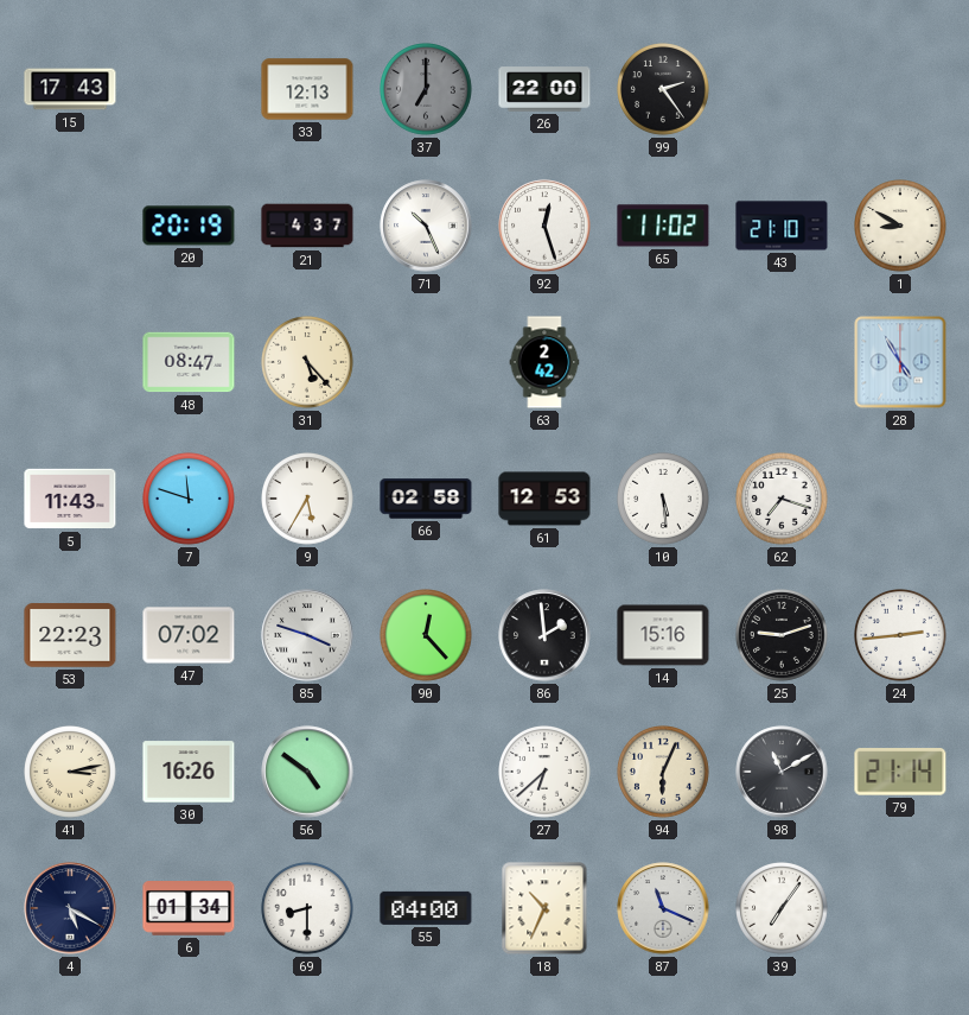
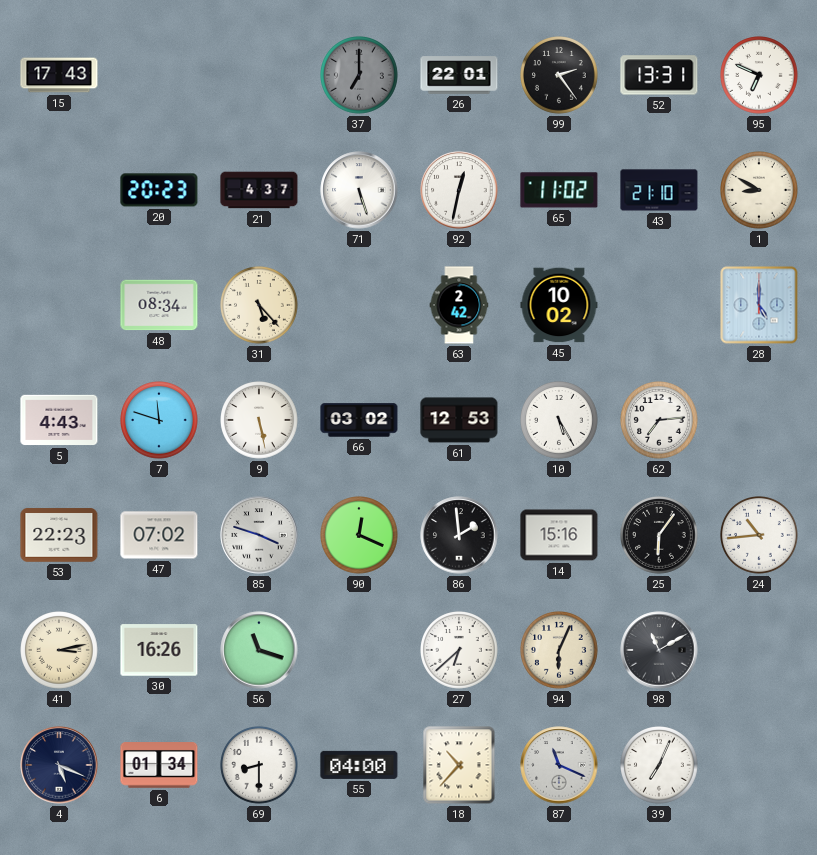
33: 12:13 -> none
26: 22:00 -> 22:01
52: none -> 13:31
95: none -> 6:49
20: 20:19 -> 20:23
71: 10:26 -> 5:27
92: 12:27 -> 12:32
48: 08:47 -> 08:34
45: none -> 10:02
28: 4:55 -> 5:00
5: 11:43 -> 4:43
9: 5:35 -> 5:28
66: 02:58 -> 03:02
10: 5:29 -> 5:25
62: 7:18 -> 7:14
90: 12:23 -> 12:19
25: 9:12 -> 6:06
24: 2:44 -> 10:44
56: 4:51 -> 11:18
79: 21:14 -> none
4: 5:20 -> 5:19
18: 10:34 -> 10:37
39: 7:06 -> 7:04
